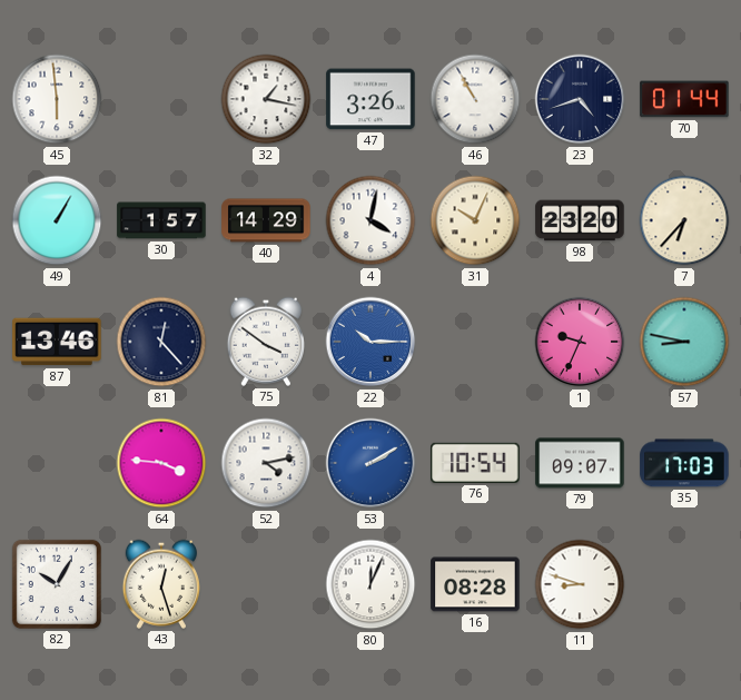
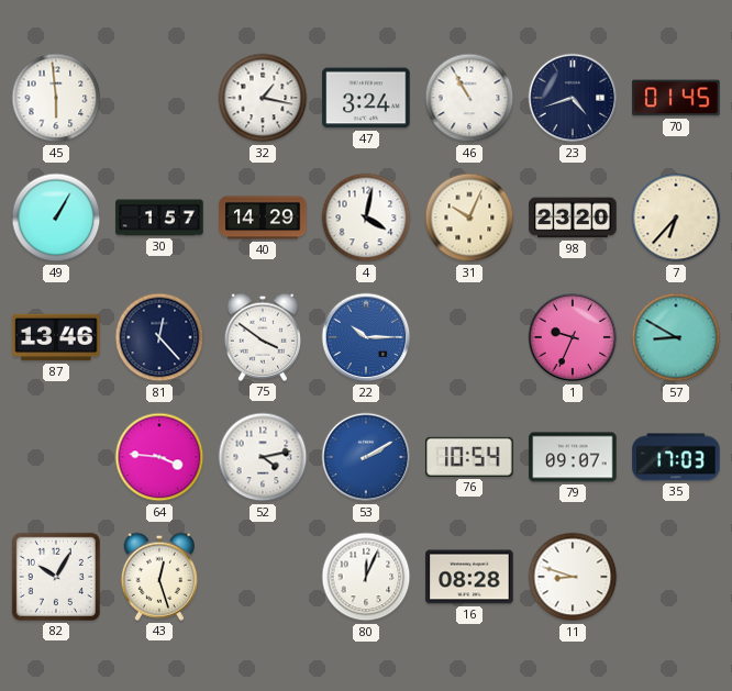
47: 3:26 -> 3:24
70: 01:44 -> 01:45
57: 8:47 -> 8:50
